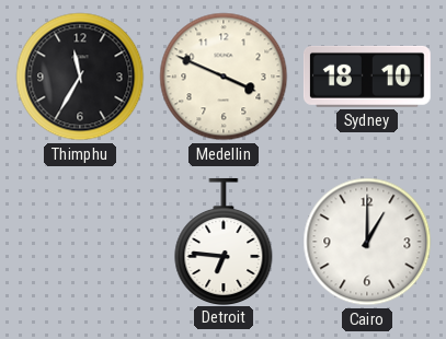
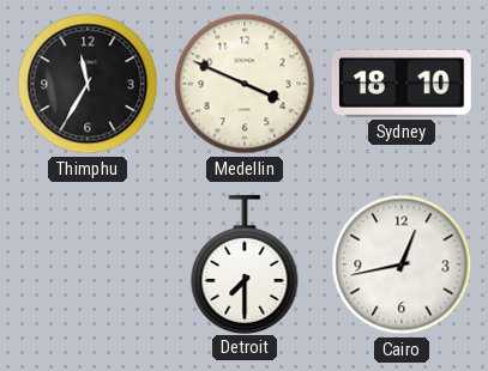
Detroit: 6:46 -> 7:30
Cairo: 1:00 -> 12:43
